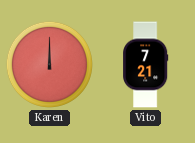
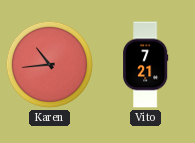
Karen: 12:00 -> 10:44
